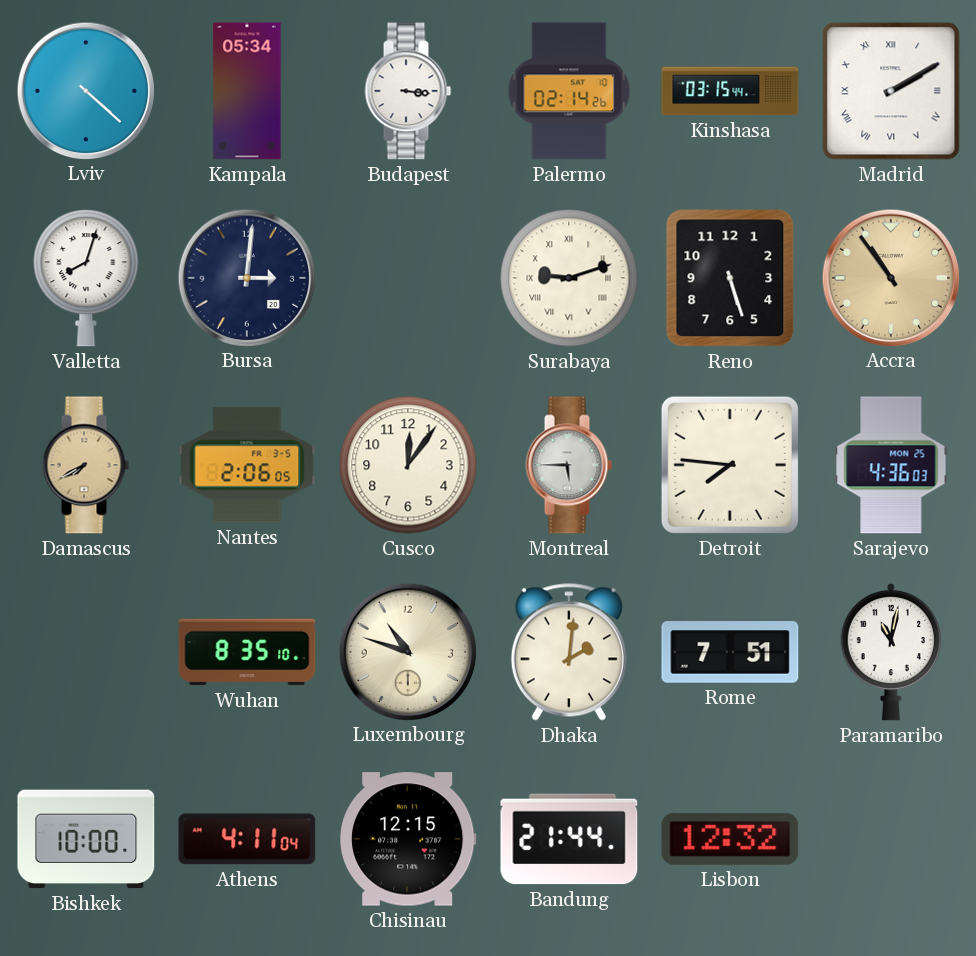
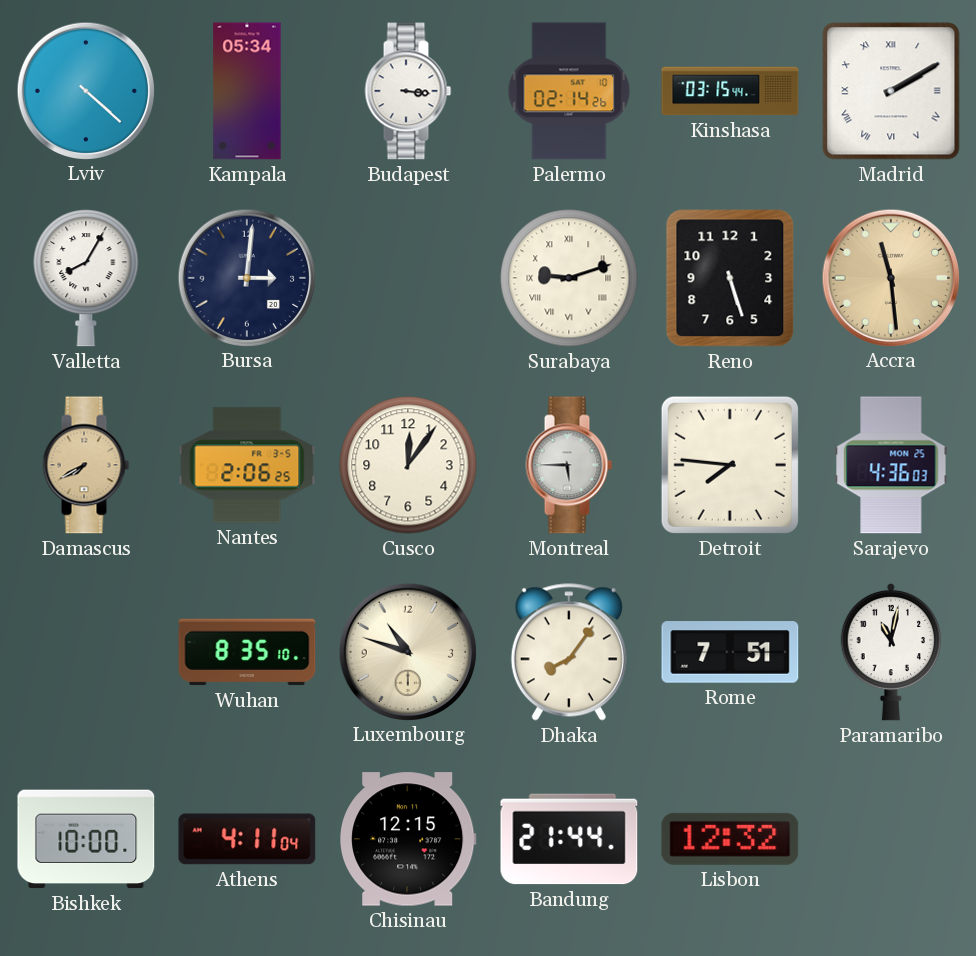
Valletta: 8:03 -> 8:05
Accra: 10:54 -> 11:29
Nantes: 2:06:05 -> 2:06:25
Dhaka: 2:01 -> 8:06
